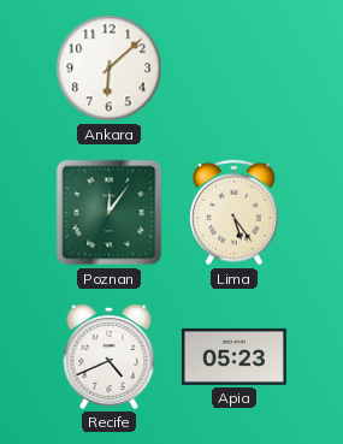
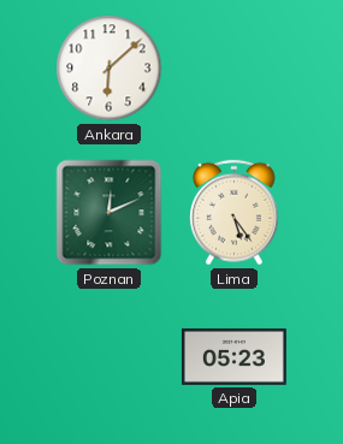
Poznan: 12:06 -> 12:11
Recife: 4:41 -> none
